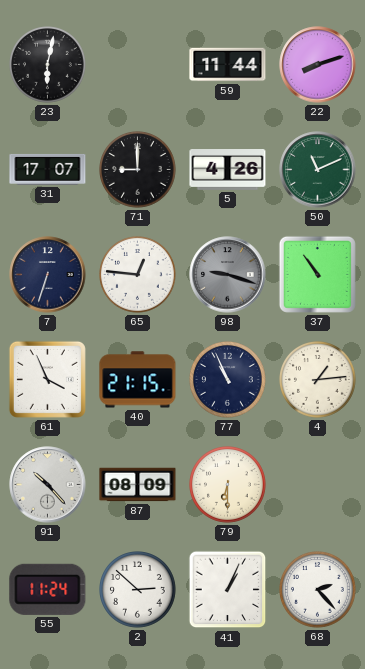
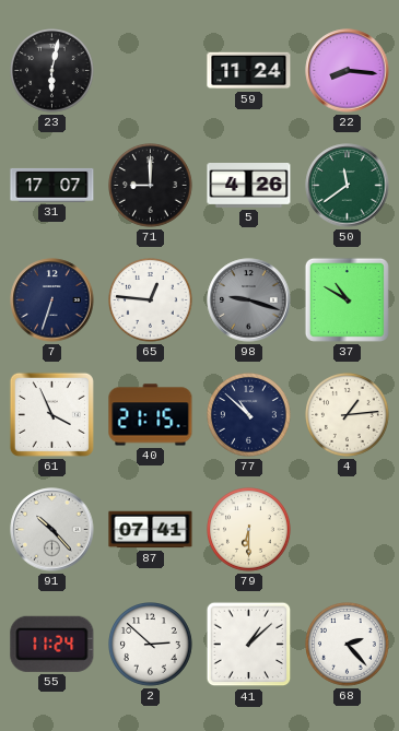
59: 11:44 -> 11:24
22: 8:12 -> 8:16
50: 11:11 -> 11:39
37: 10:54 -> 10:50
77: 10:56 -> 10:52
87: 08:09 -> 07:41
41: 1:04 -> 1:08
